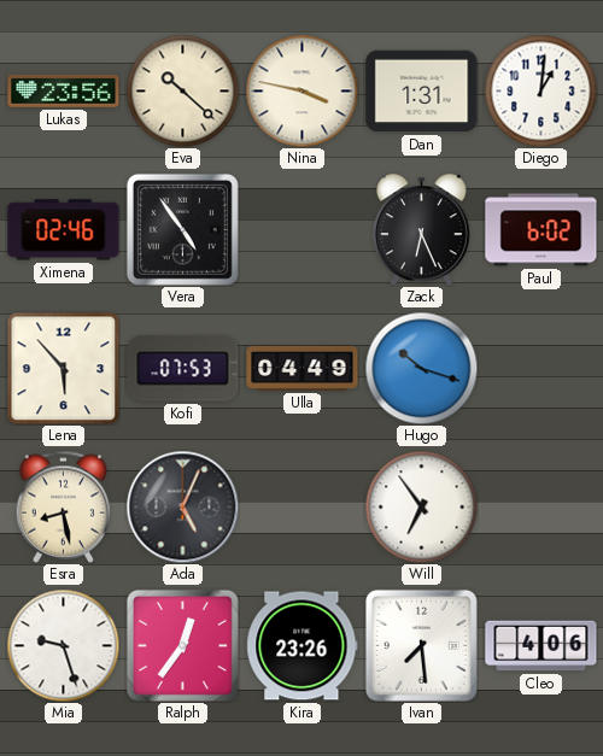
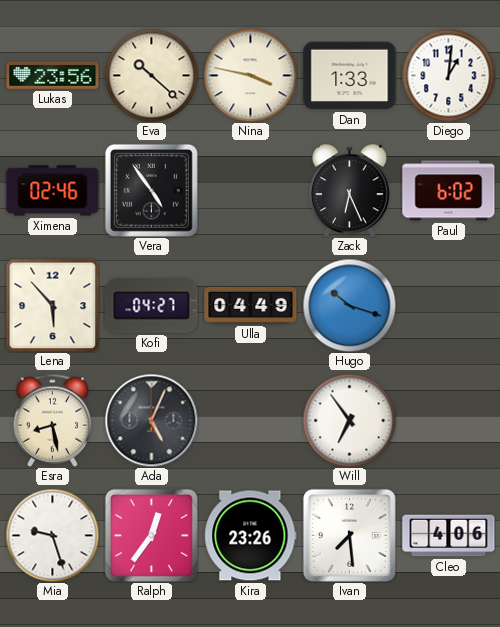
Dan: 1:31 -> 1:33
Kofi: 07:53 -> 04:27
